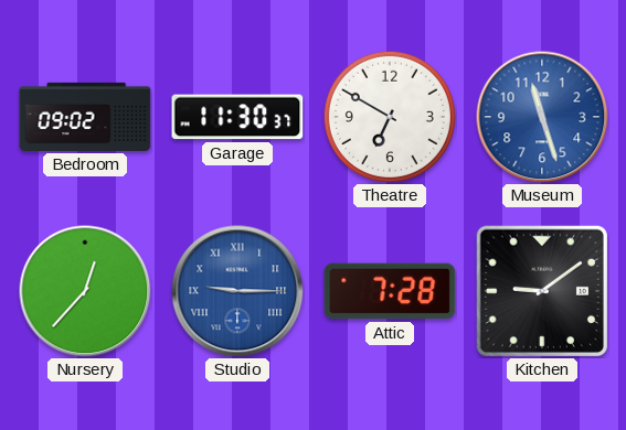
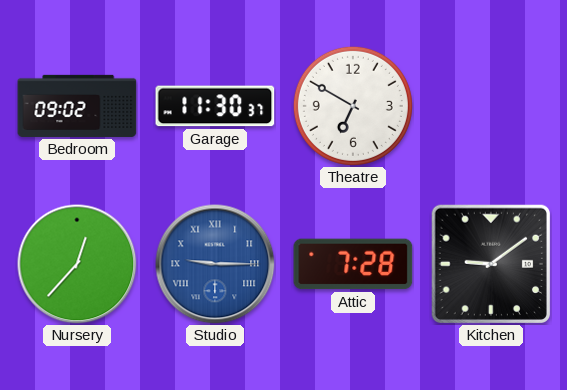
Museum: 11:27 -> none
